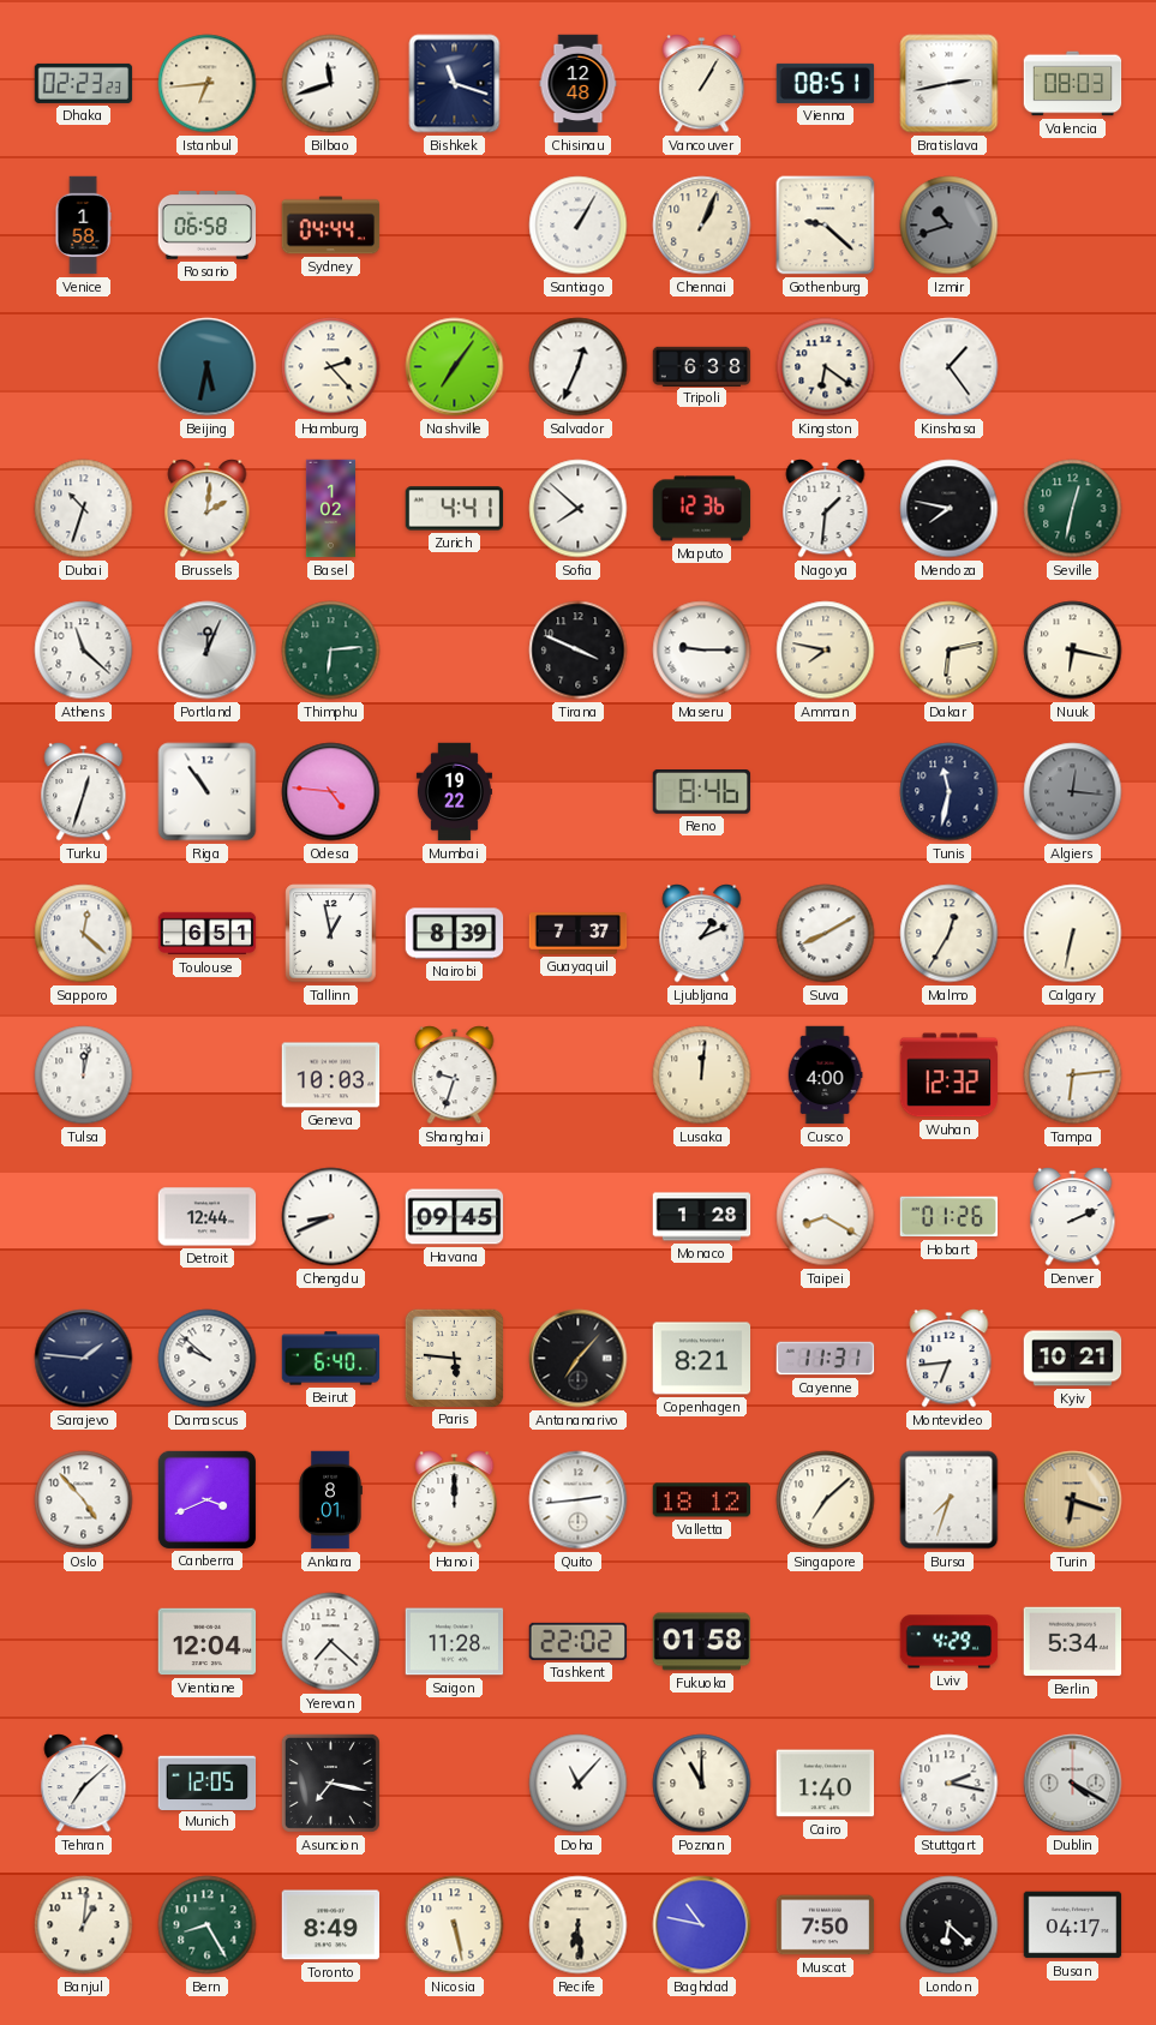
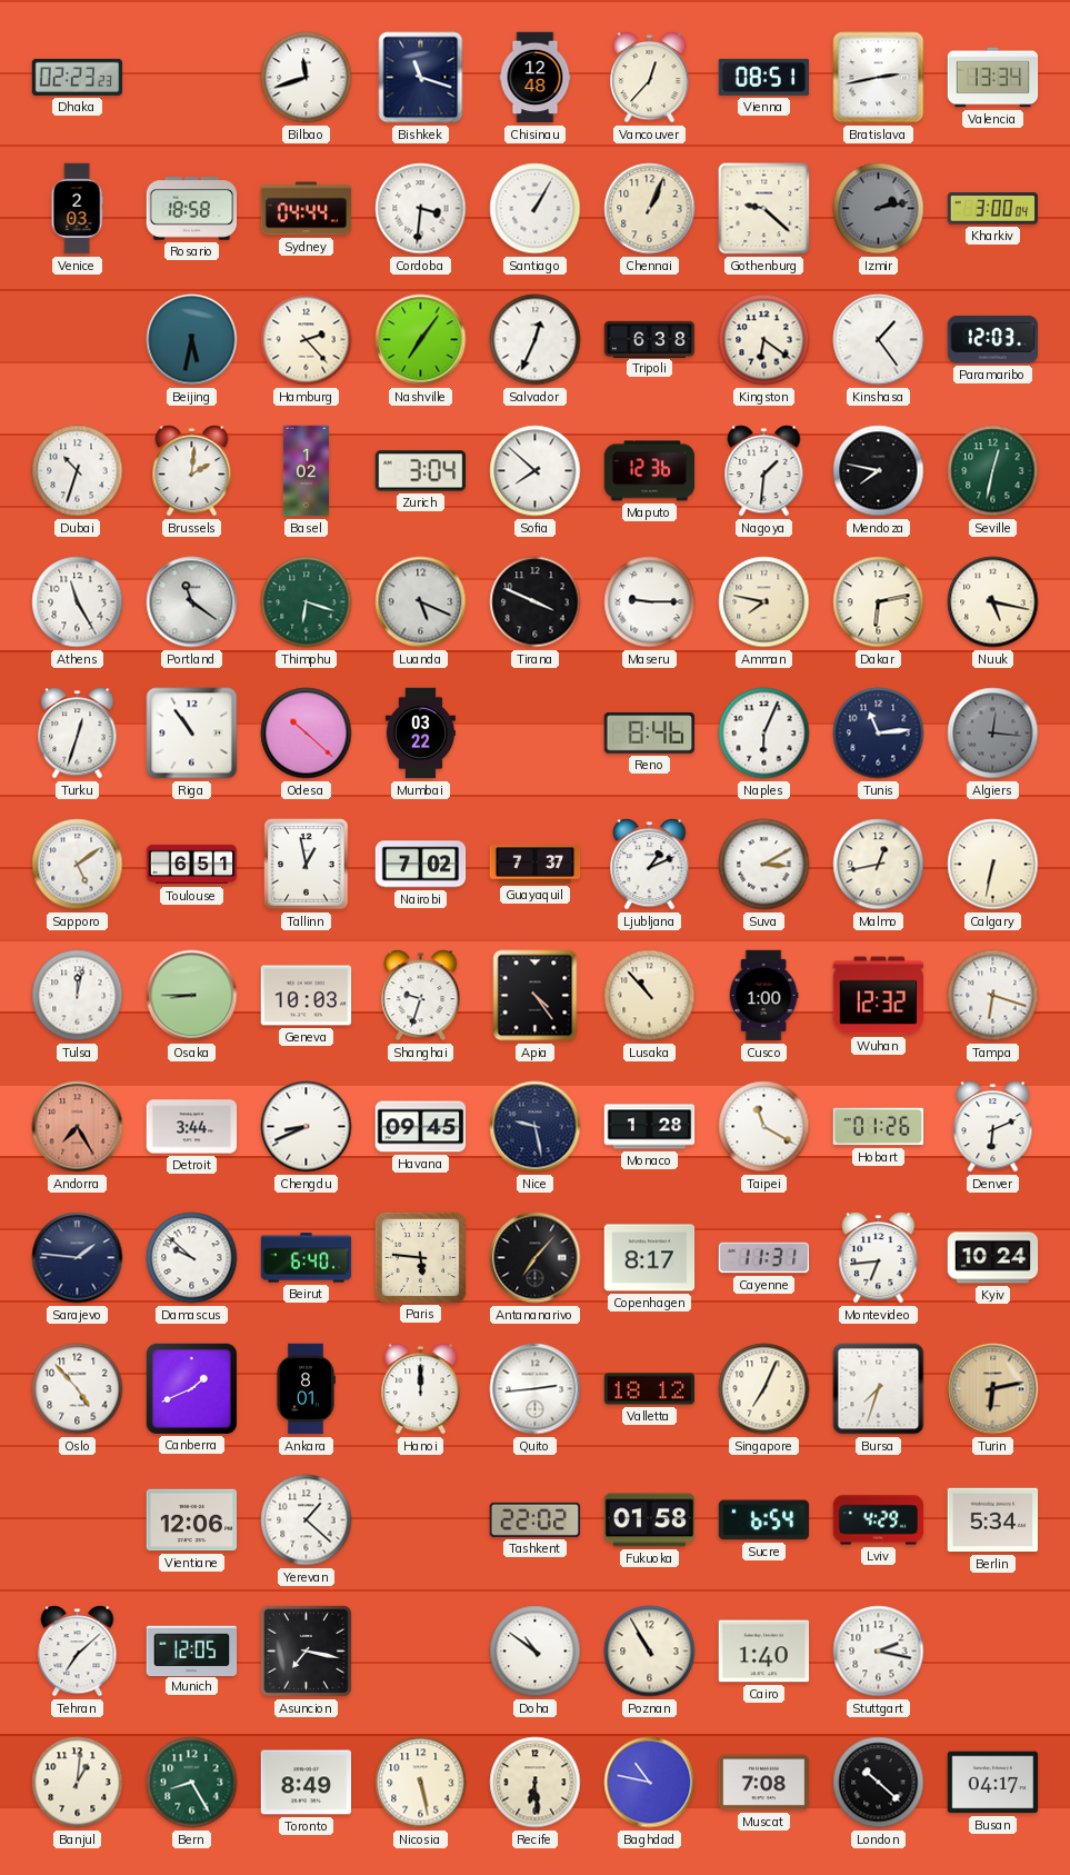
Istanbul: 6:44 -> none
Vancouver: 1:05 -> 12:37
Valencia: 08:03 -> 13:34
Venice: 1:58 -> 2:03
Rosario: 06:58 -> 18:58
Cordoba: none -> 3:31
Izmir: 10:42 -> 2:13
Kharkiv: none -> 3:00
Paramaribo: none -> 12:03
Zurich: 4:41 -> 3:04
Athens: 11:22 -> 11:25
Portland: 12:04 -> 11:21
Thimphu: 6:14 -> 6:18
Luanda: none -> 5:19
Nuuk: 6:17 -> 5:17
Odesa: 4:46 -> 10:22
Mumbai: 19:22 -> 03:22
Naples: none -> 6:04
Tunis: 11:32 -> 11:14
Sapporo: 12:22 -> 5:09
Nairobi: 8:39 -> 7:02
Suva: 8:10 -> 3:10
Malmo: 12:35 -> 12:43
Osaka: none -> 8:45
Apia: none -> 4:24
Lusaka: 12:01 -> 10:53
Cusco: 4:00 -> 1:00
Tampa: 6:14 -> 6:18
Andorra: none -> 7:25
Detroit: 12:44 -> 3:44
Nice: none -> 9:28
Taipei: 8:20 -> 11:20
Denver: 2:11 -> 6:11
Copenhagen: 8:21 -> 8:17
Kyiv: 10:21 -> 10:24
Canberra: 3:41 -> 1:41
Singapore: 7:08 -> 7:04
Turin: 6:18 -> 6:13
Vientiane: 12:04 -> 12:06
Yerevan: 7:22 -> 1:22
Saigon: 11:28 -> none
Sucre: none -> 6:54
Doha: 11:07 -> 10:51
Poznan: 11:00 -> 10:55
Dublin: 4:20 -> none
Muscat: 7:50 -> 7:08
London: 6:22 -> 10:22
